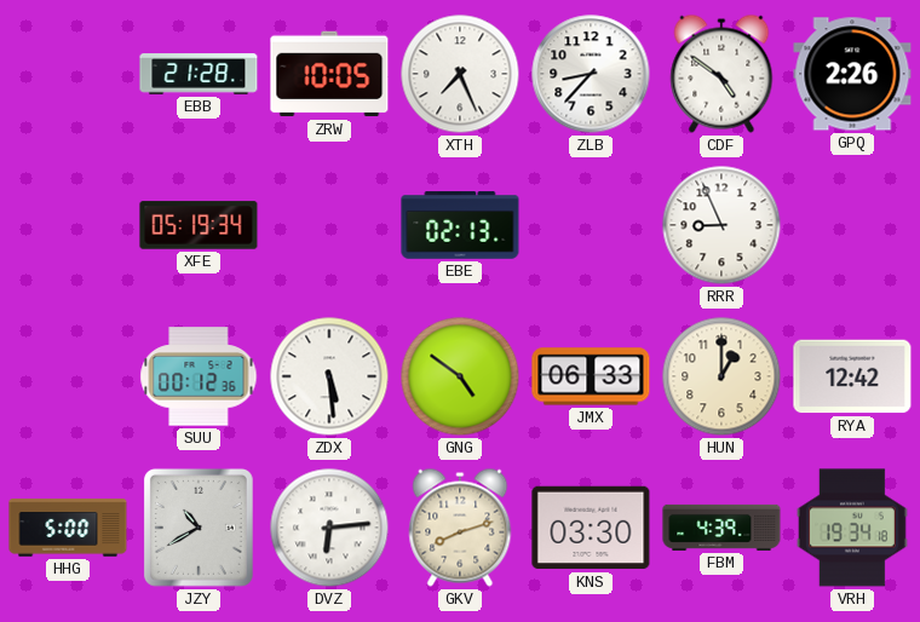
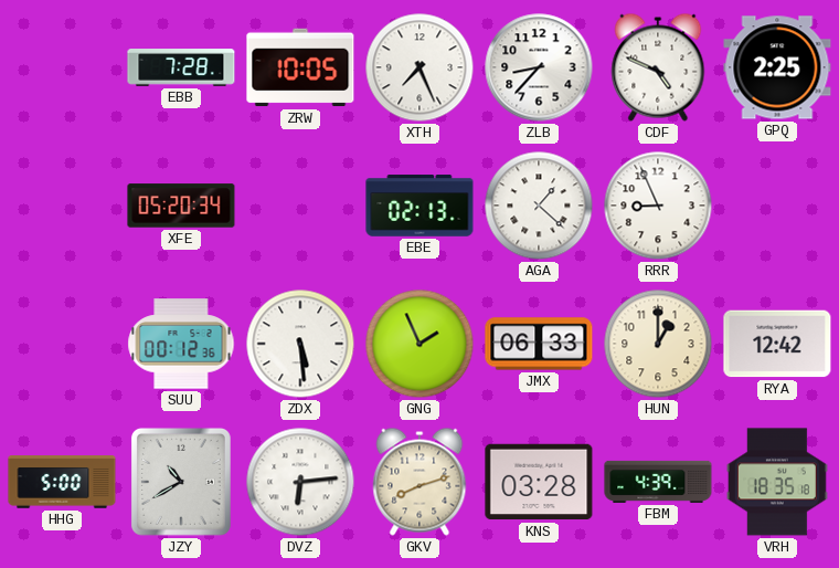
EBB: 21:28 -> 7:28
CDF: 4:51 -> 4:49
GPQ: 2:26 -> 2:25
XFE: 05:19 -> 05:20
AGA: none -> 1:22
GNG: 4:51 -> 1:56
KNS: 03:30 -> 03:28
VRH: 19:34 -> 18:35
